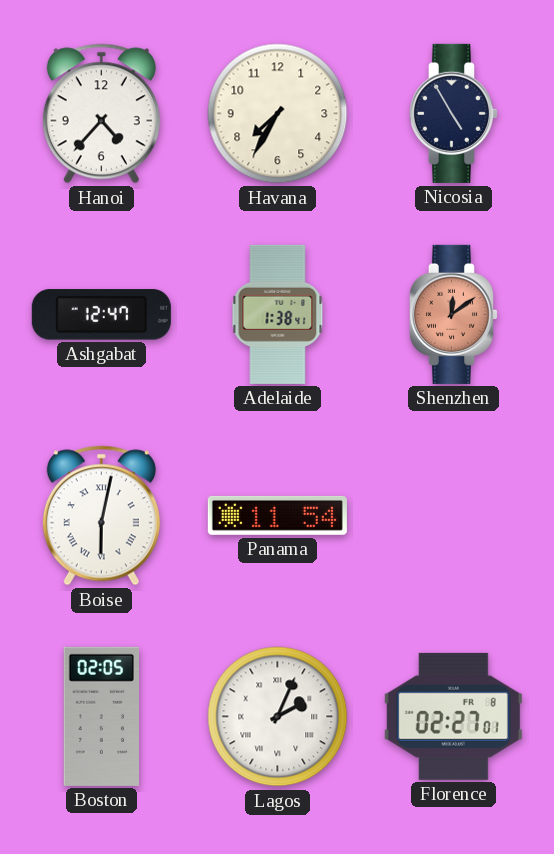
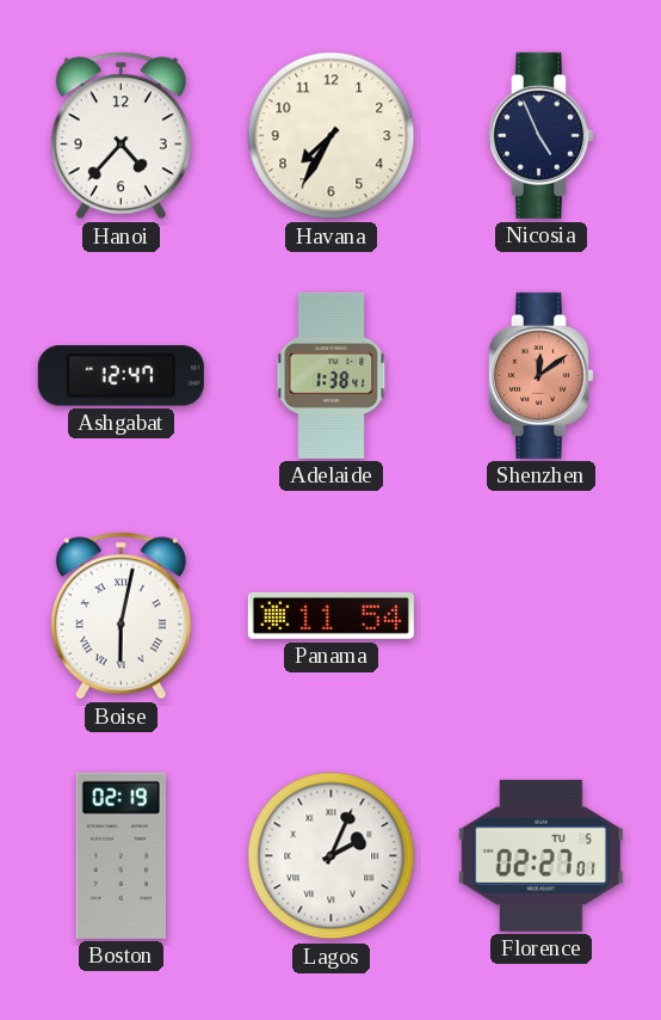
Nicosia: 4:55 -> 4:56
Boston: 02:05 -> 02:19
Florence date: FR 8 -> TU 5
